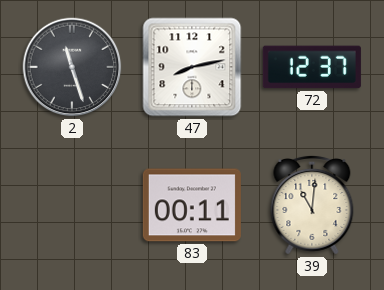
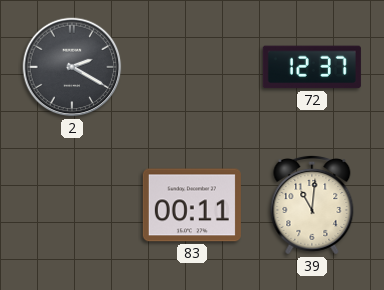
2: 11:27 -> 2:20
47: 8:13 -> none
